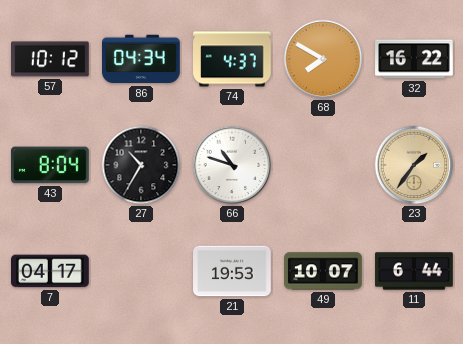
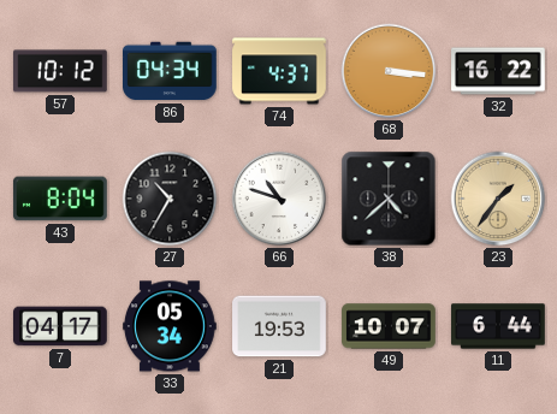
68: 7:50 -> 3:16
38: none -> 4:38
33: none -> 05:34
